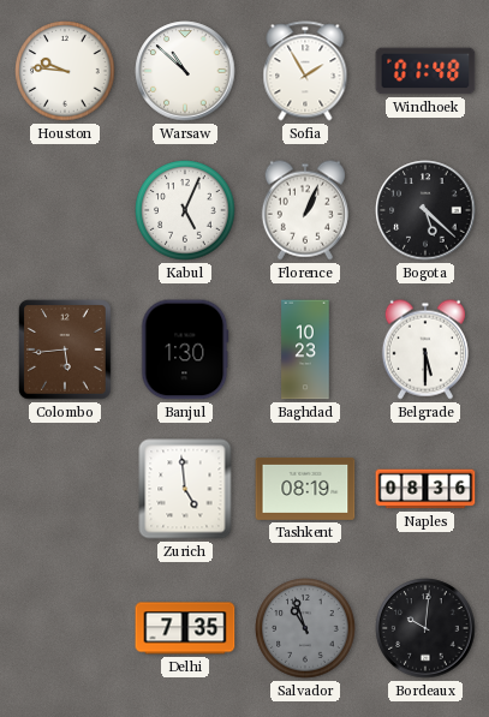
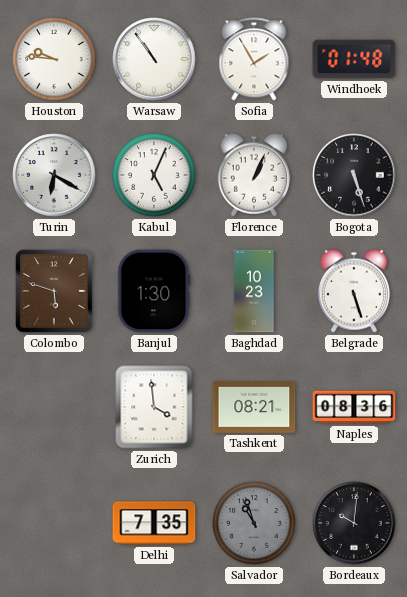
Warsaw: 10:52 -> 10:54
Turin: none -> 6:20
Bogota: 5:22 -> 5:27
Colombo: 5:44 -> 5:48
Belgrade: 5:30 -> 5:27
Zurich: 4:59 -> 3:59
Tashkent: 08:19 -> 08:21
